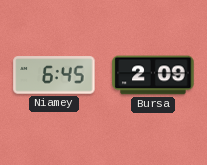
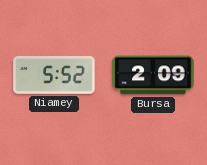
Niamey: 6:45 -> 5:52
